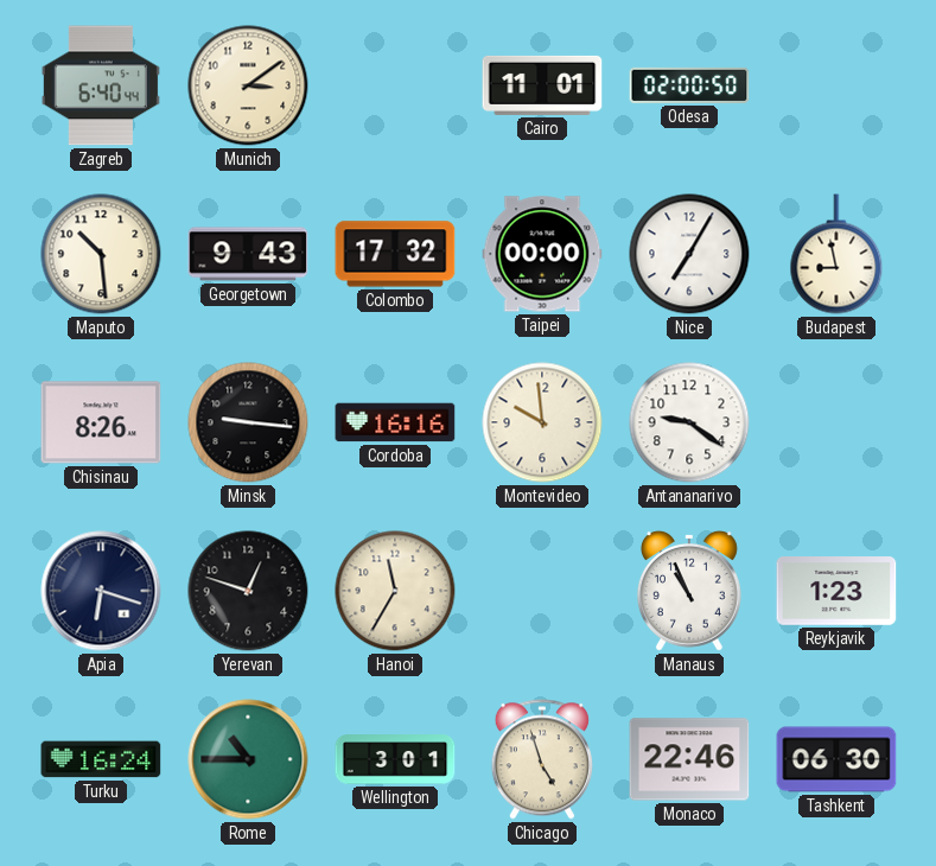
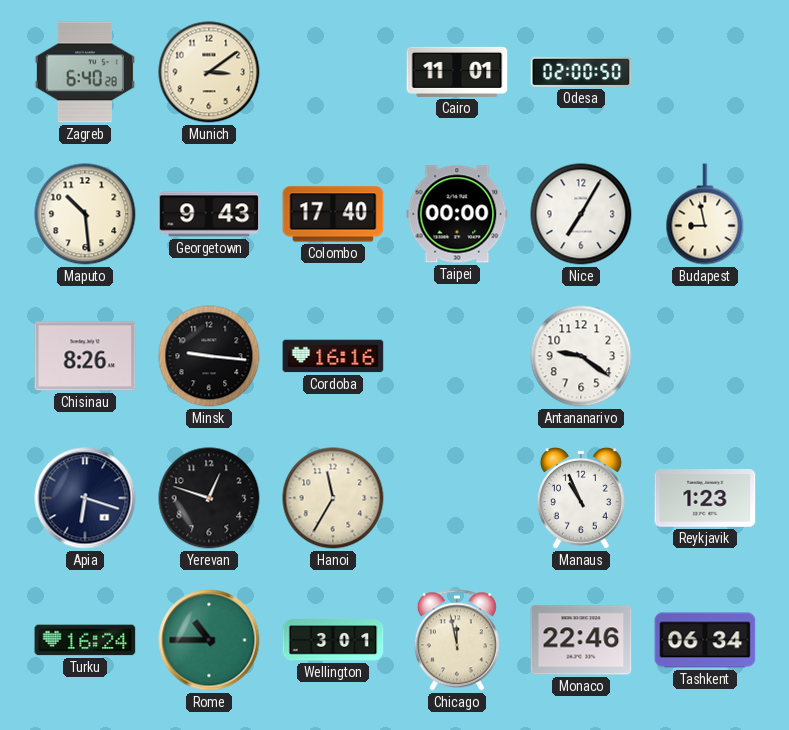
Zagreb: 6:40:44 -> 6:40:28
Colombo: 17:32 -> 17:40
Montevideo: 9:59 -> none
Chicago: 4:57 -> 11:58
Tashkent: 06:30 -> 06:34
